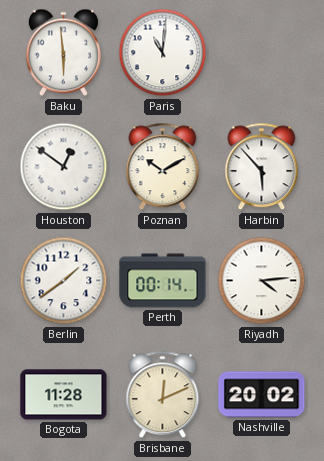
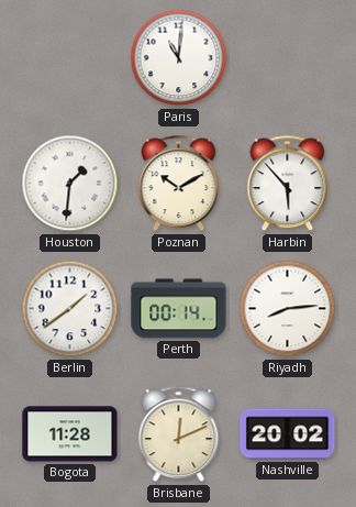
Baku: 5:59 -> none
Houston: 12:51 -> 1:31
Riyadh: 4:14 -> 8:14
